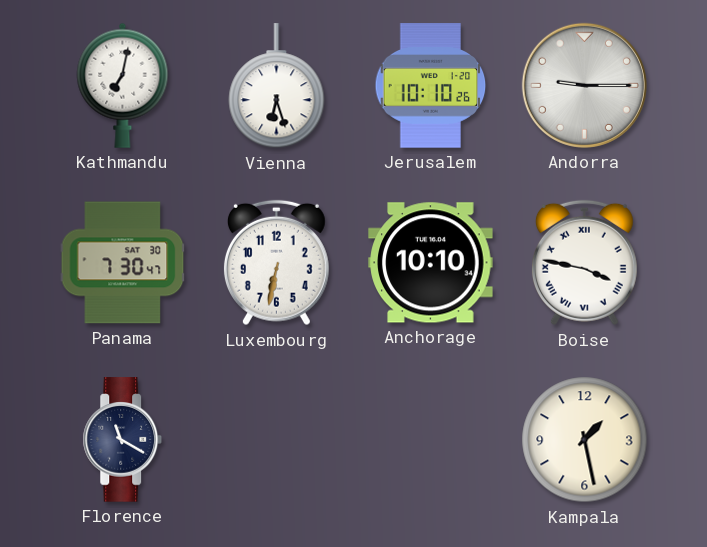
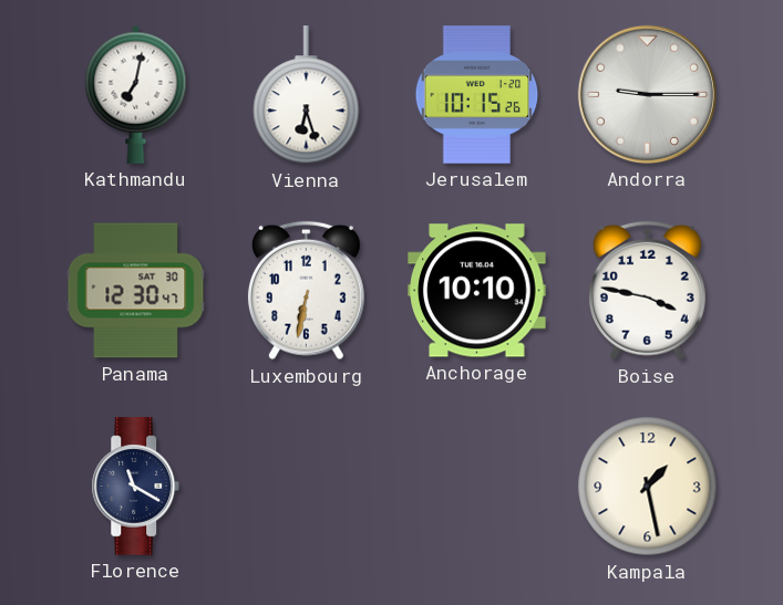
Jerusalem: 10:10 -> 10:15
Panama: 7:30 -> 12:30
Boise numerals: Roman -> Arabic
